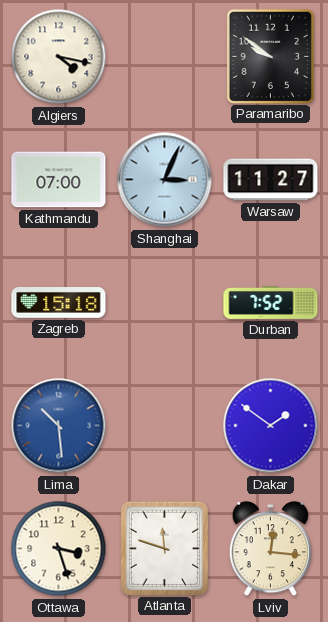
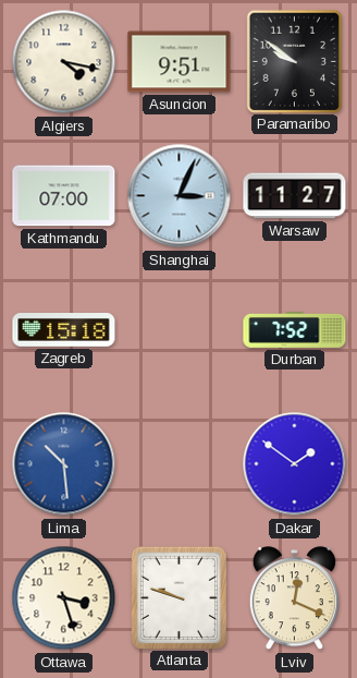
Asuncion: none -> 9:51
Atlanta: 11:48 -> 9:48
Lviv: 12:16 -> 12:19
